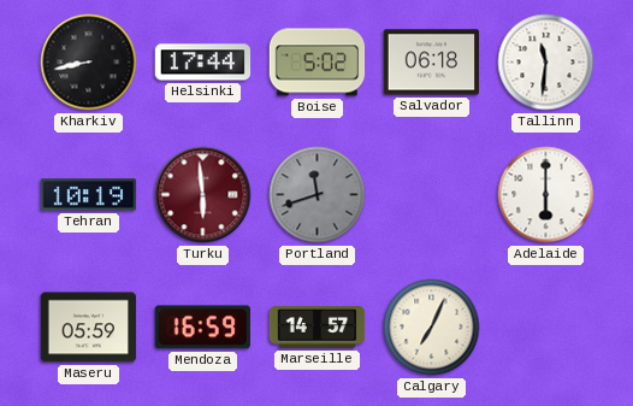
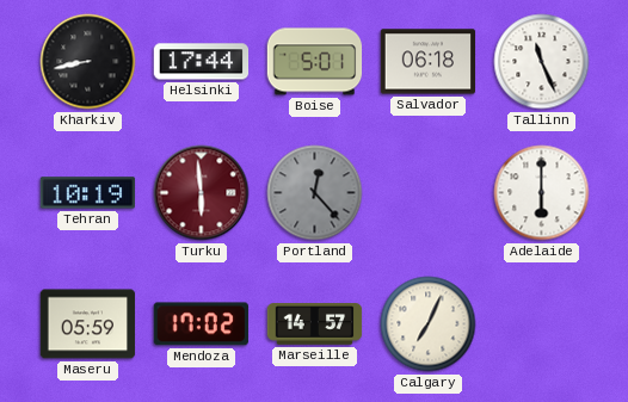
Boise: 5:02 -> 5:01
Tallinn: 11:31 -> 11:26
Portland: 11:42 -> 12:23
Mendoza: 16:59 -> 17:02
